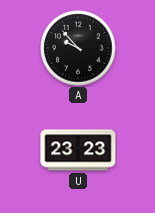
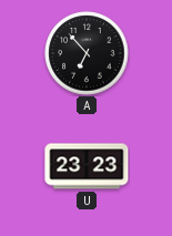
A: 9:53 -> 6:53
